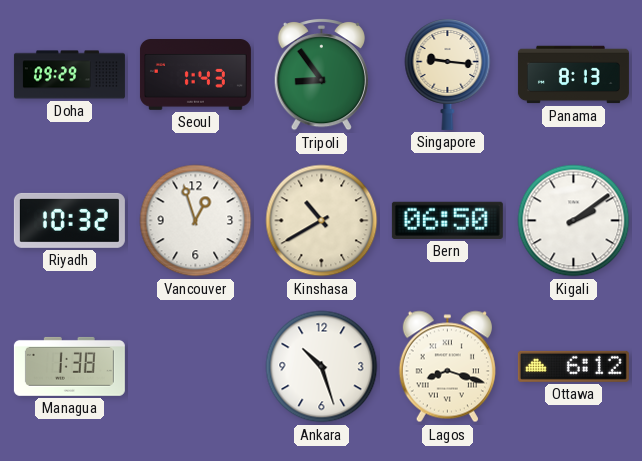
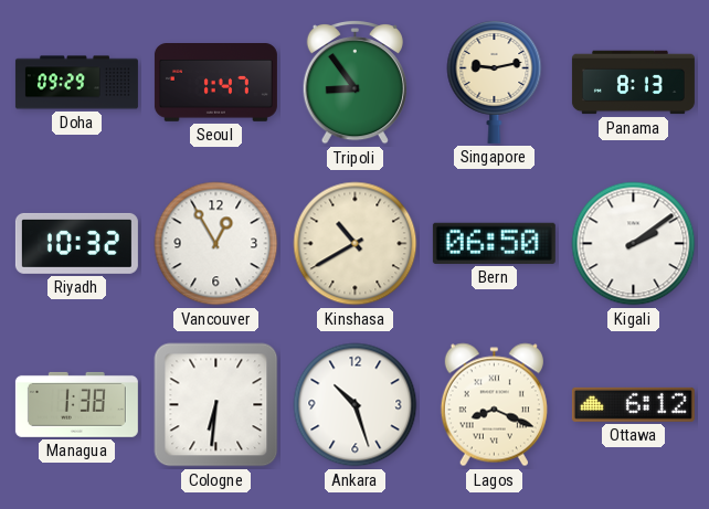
Seoul: 1:43 -> 1:47
Singapore: 9:16 -> 9:13
Vancouver: 12:57 -> 12:55
Cologne: none -> 6:31
Lagos: 8:18 -> 8:19
